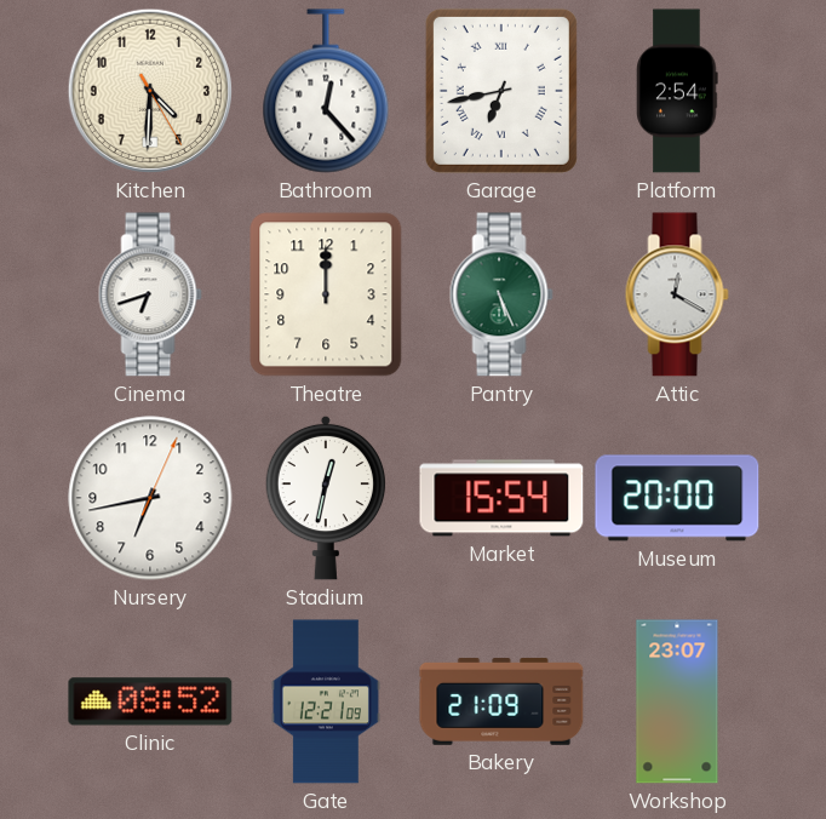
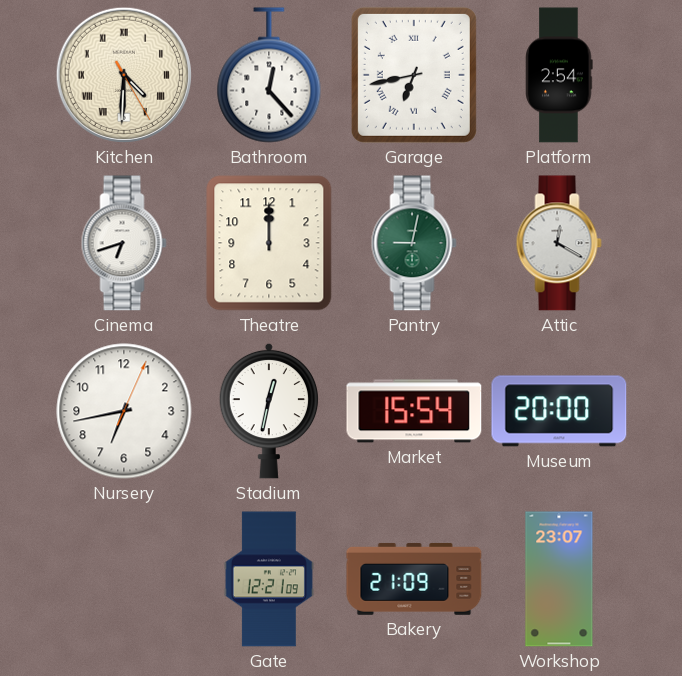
Kitchen numerals: Arabic -> Roman
Pantry: 5:26 -> 9:02
Clinic: 08:52 -> none
